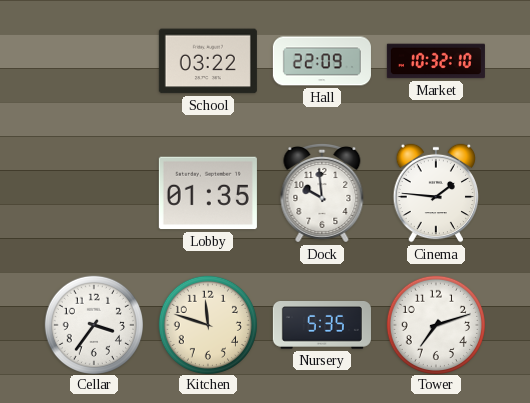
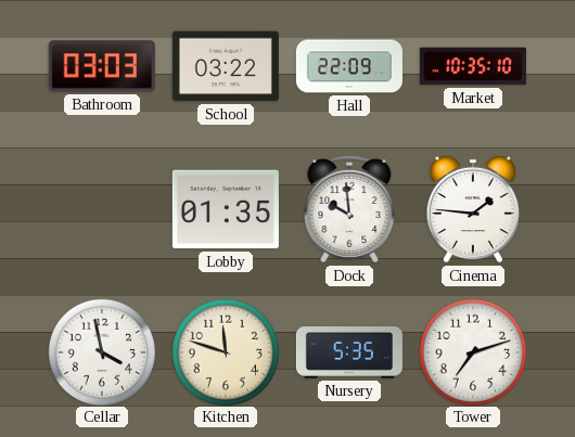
Bathroom: none -> 03:03
Market: 10:32 -> 10:35
Cellar: 3:36 -> 3:58
